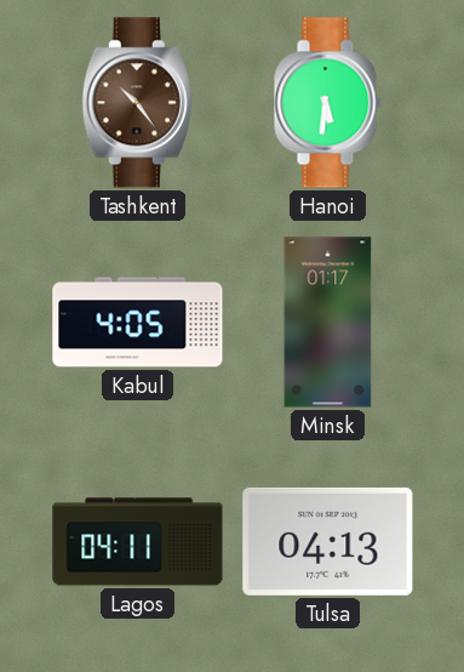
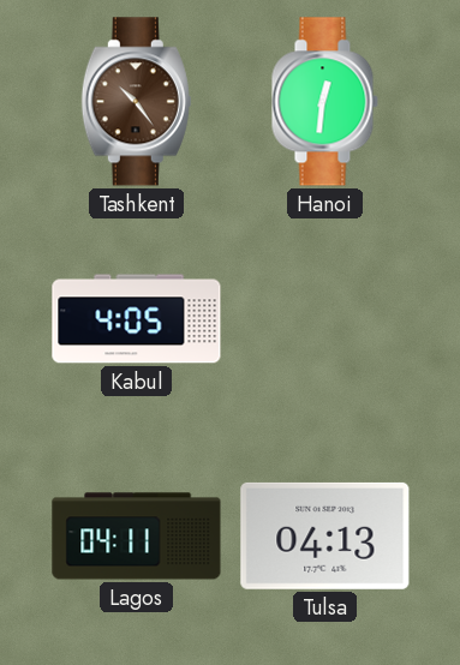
Hanoi: 5:31 -> 12:31
Minsk: 01:17 -> none
